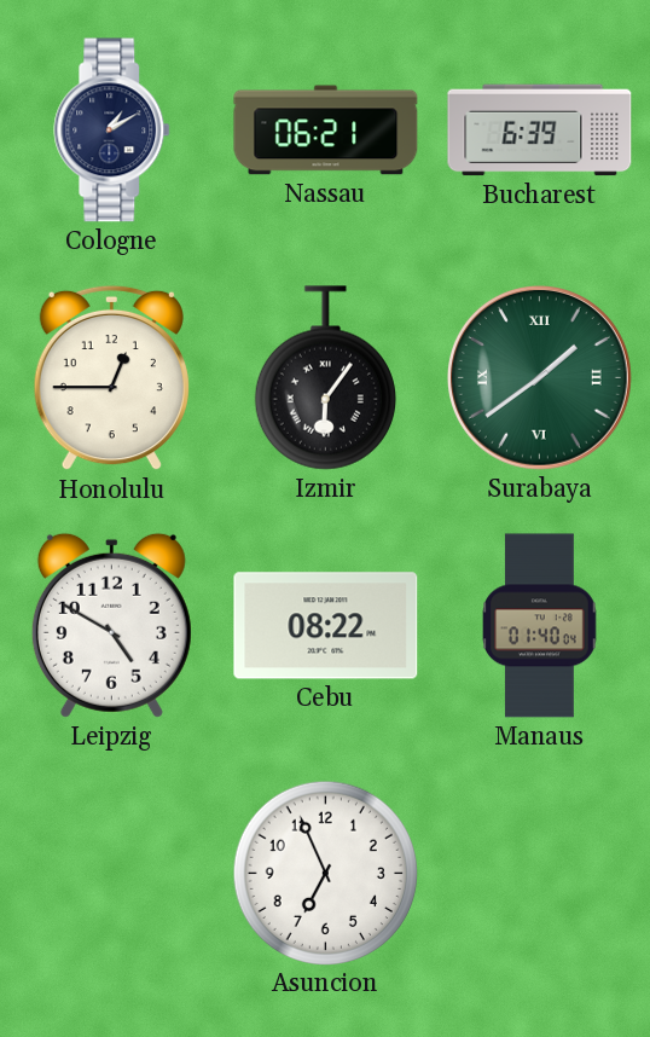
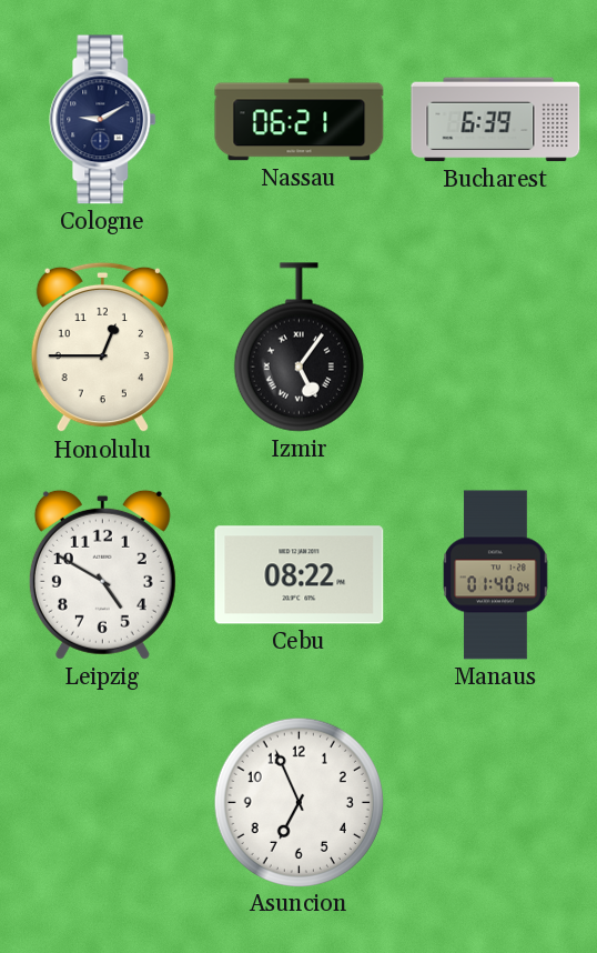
Cologne: 1:10 -> 9:10
Izmir: 6:06 -> 5:06
Surabaya: 1:39 -> none
